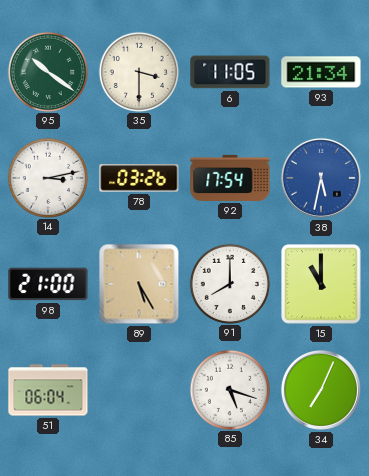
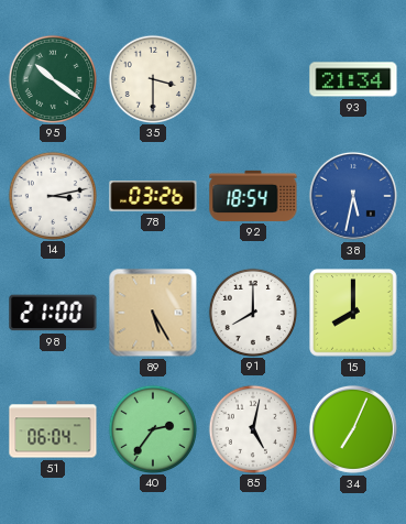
6: 11:05 -> none
92: 17:54 -> 18:54
15: 11:00 -> 8:00
40: none -> 2:36
85: 5:18 -> 5:02
